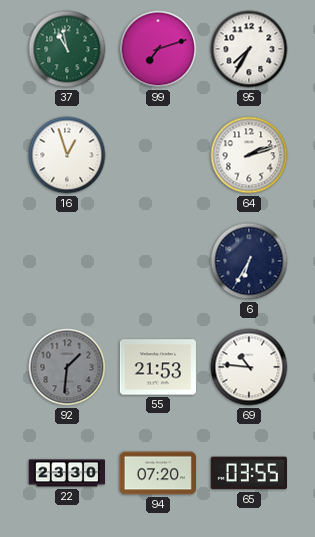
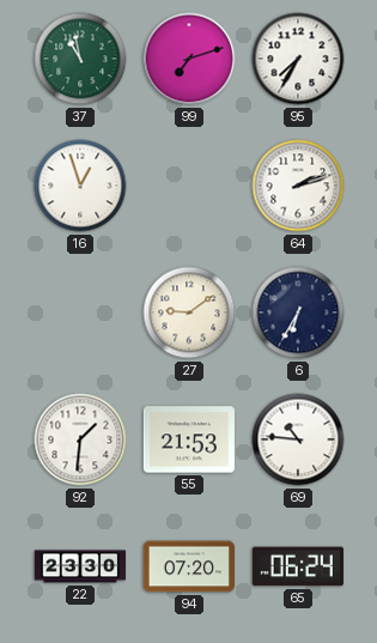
27: none -> 9:09
92 dial: grey -> white
65: 03:55 -> 06:24
